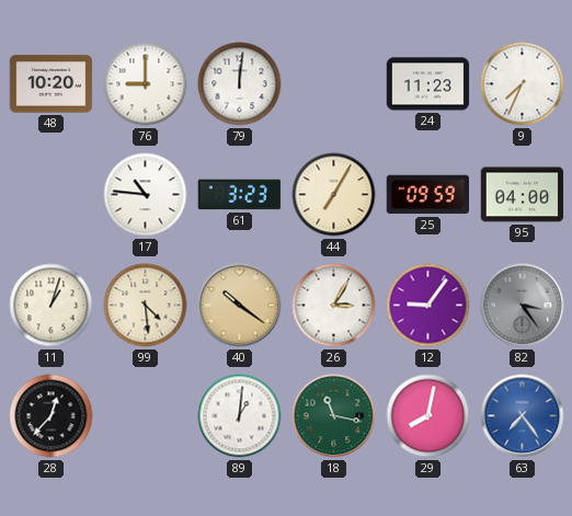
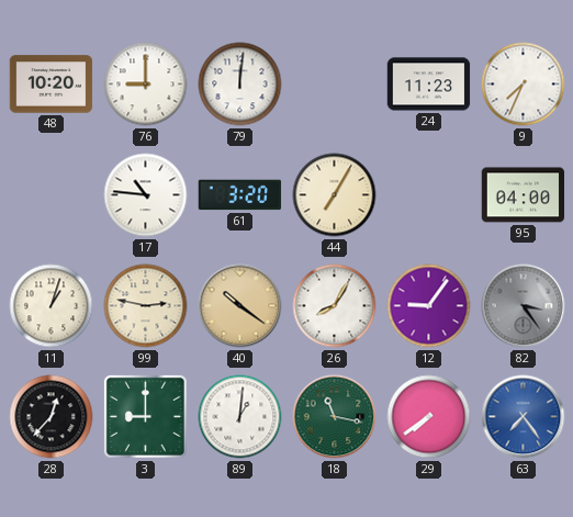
61: 3:23 -> 3:20
25: 09:59 -> none
99: 4:29 -> 2:47
26: 3:05 -> 8:05
3: none -> 9:00
29: 8:02 -> 7:39
